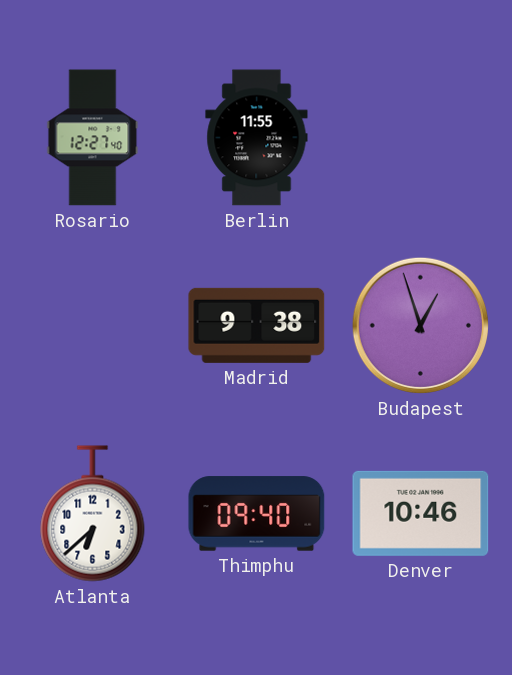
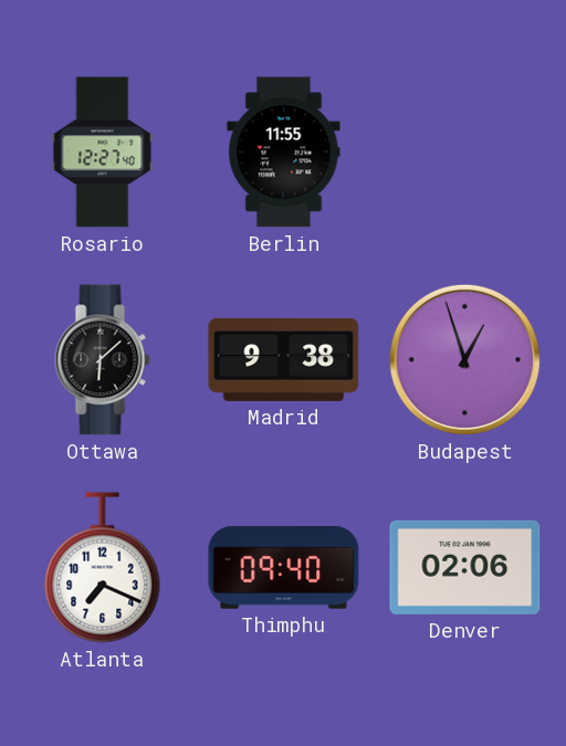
Ottawa: none -> 6:08
Atlanta: 6:38 -> 7:19
Denver: 10:46 -> 02:06
